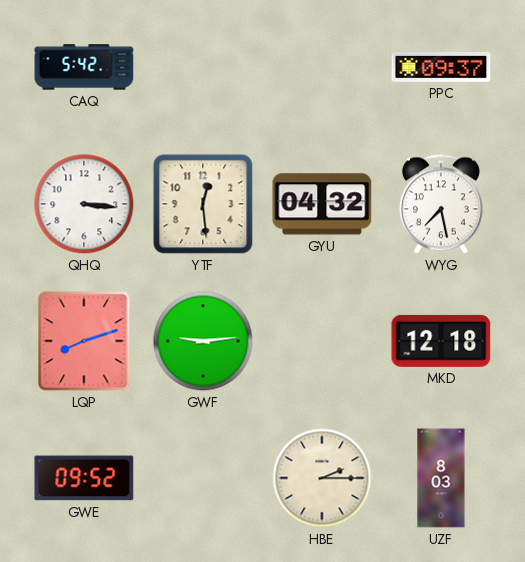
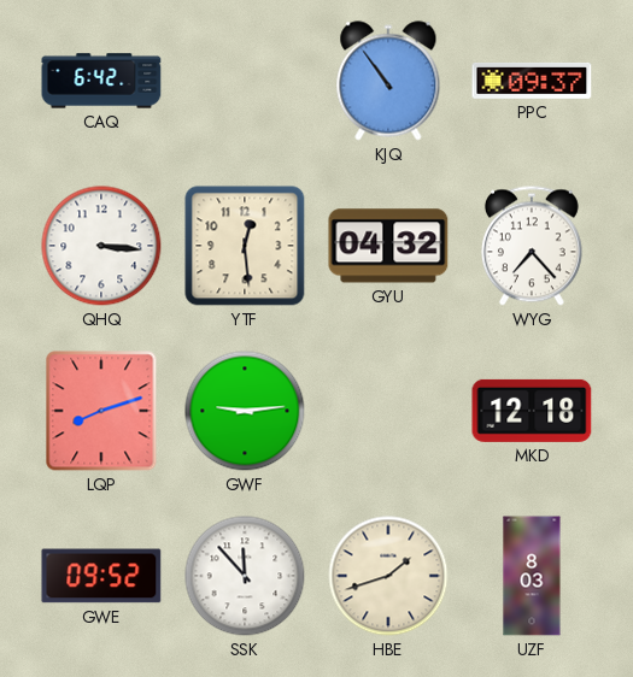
CAQ: 5:42 -> 6:42
KJQ: none -> 10:54
WYG: 7:28 -> 7:23
SSK: none -> 11:53
HBE: 2:15 -> 1:42
